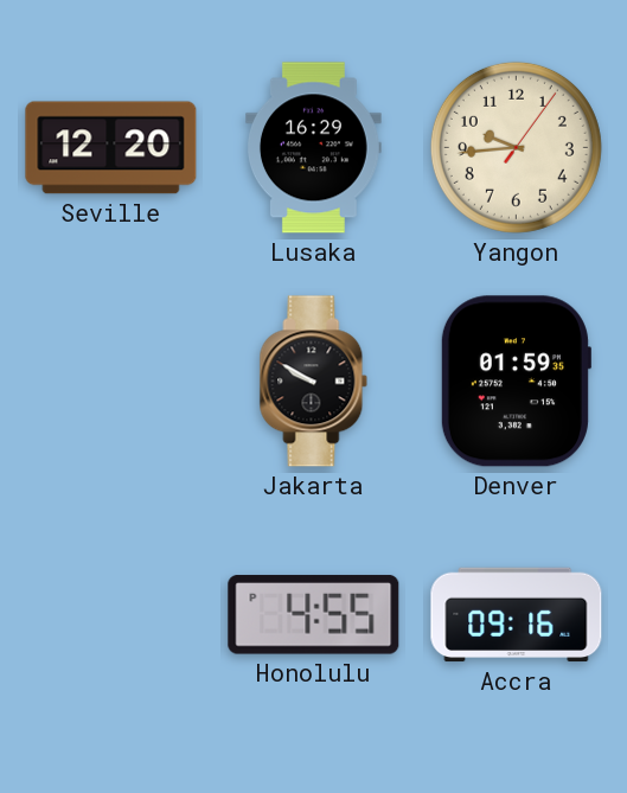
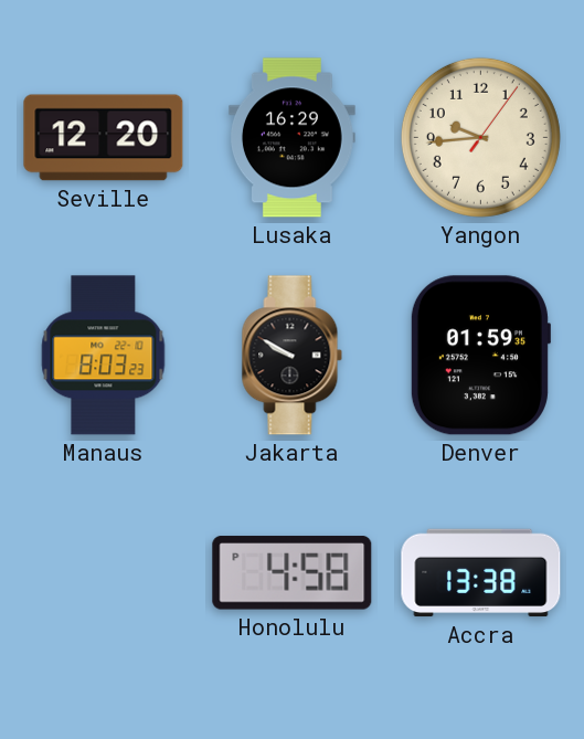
Manaus: none -> 8:03
Honolulu: 4:55 -> 4:58
Accra: 09:16 -> 13:38
